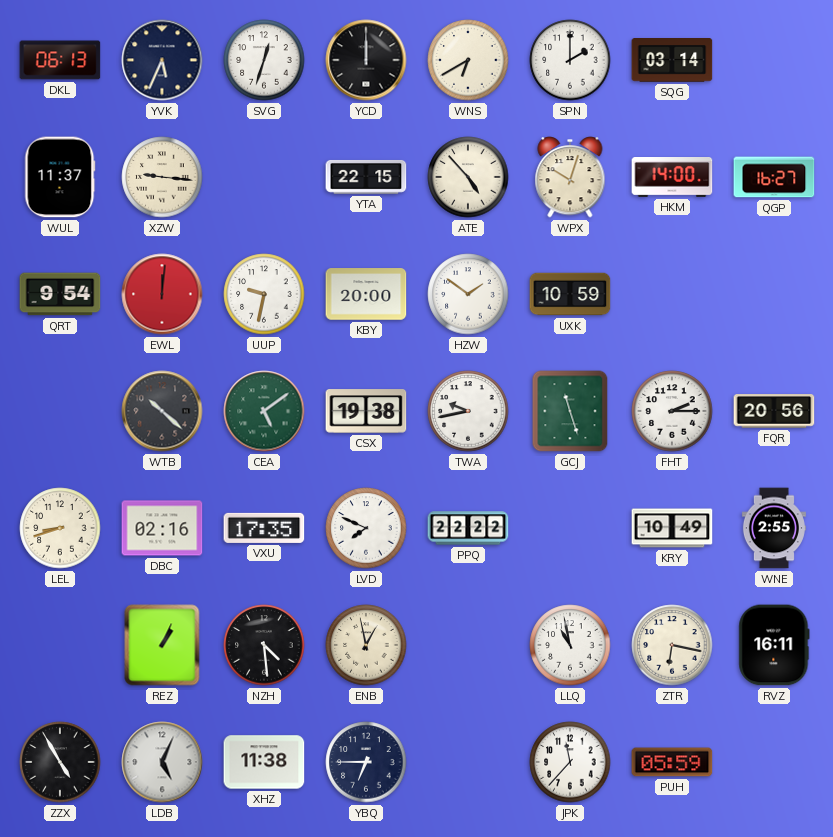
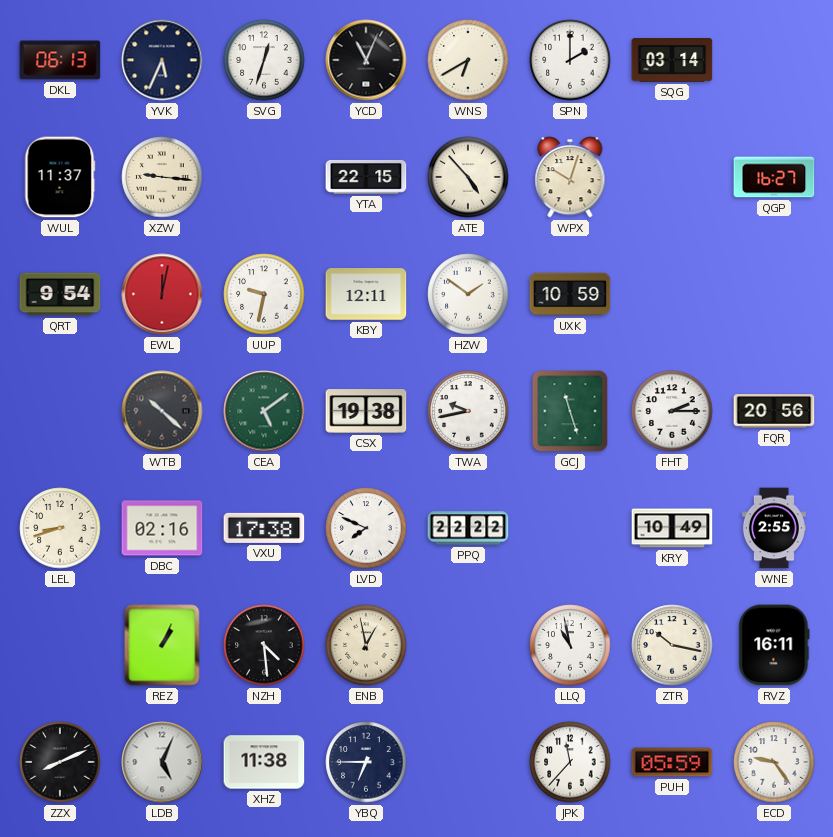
YCD: 12:00 -> 11:04
HKM: 14:00 -> none
EWL: 12:01 -> 12:02
KBY: 20:00 -> 12:11
VXU: 17:35 -> 17:38
ZTR: 6:17 -> 10:17
ZZX: 4:55 -> 8:11
ECD: none -> 9:24
